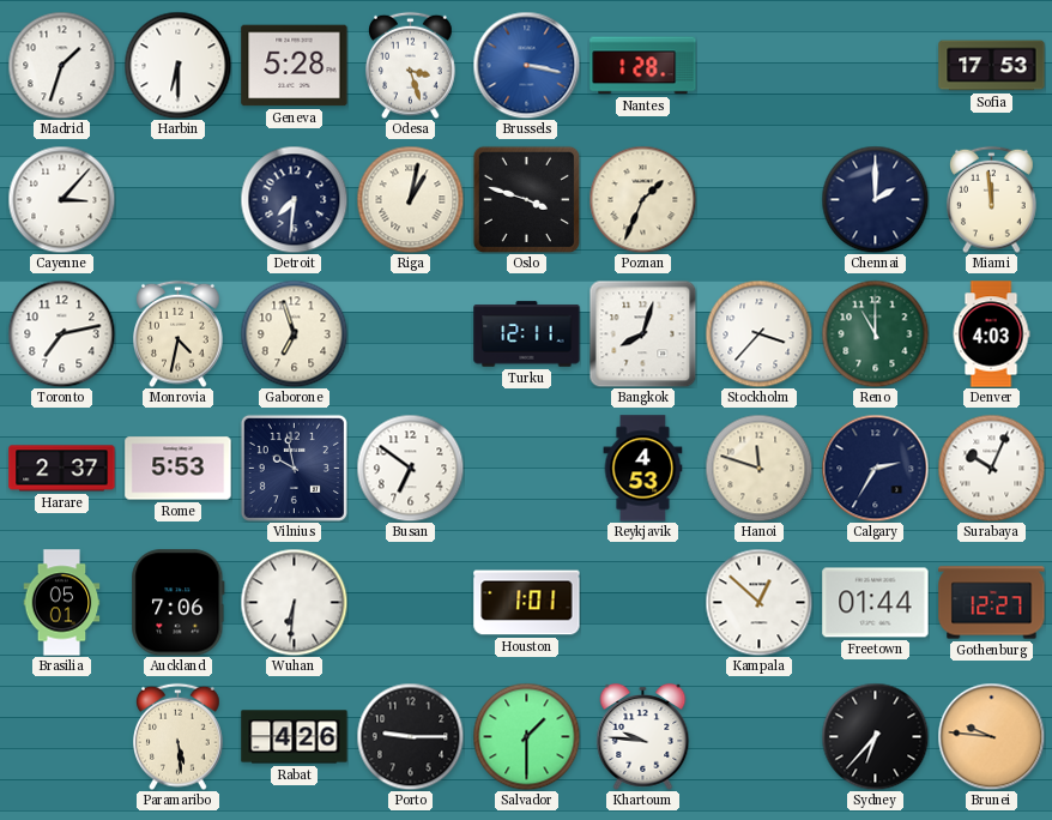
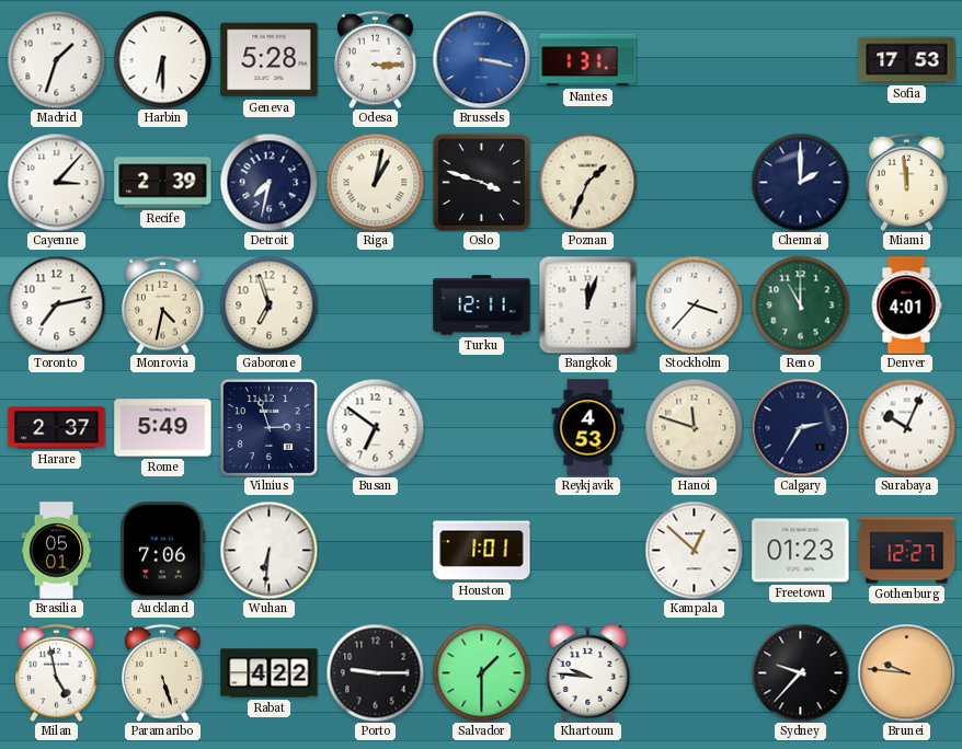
Odesa: 3:27 -> 3:15
Nantes: 1:28 -> 1:31
Recife: none -> 2:39
Detroit: 7:31 -> 7:32
Bangkok: 8:03 -> 12:03
Denver: 4:03 -> 4:01
Rome: 5:53 -> 5:49
Vilnius: 9:58 -> 2:57
Freetown: 01:44 -> 01:23
Milan: none -> 4:58
Paramaribo: 5:29 -> 5:27
Rabat: 4:26 -> 4:22
Sydney: 6:37 -> 9:37
